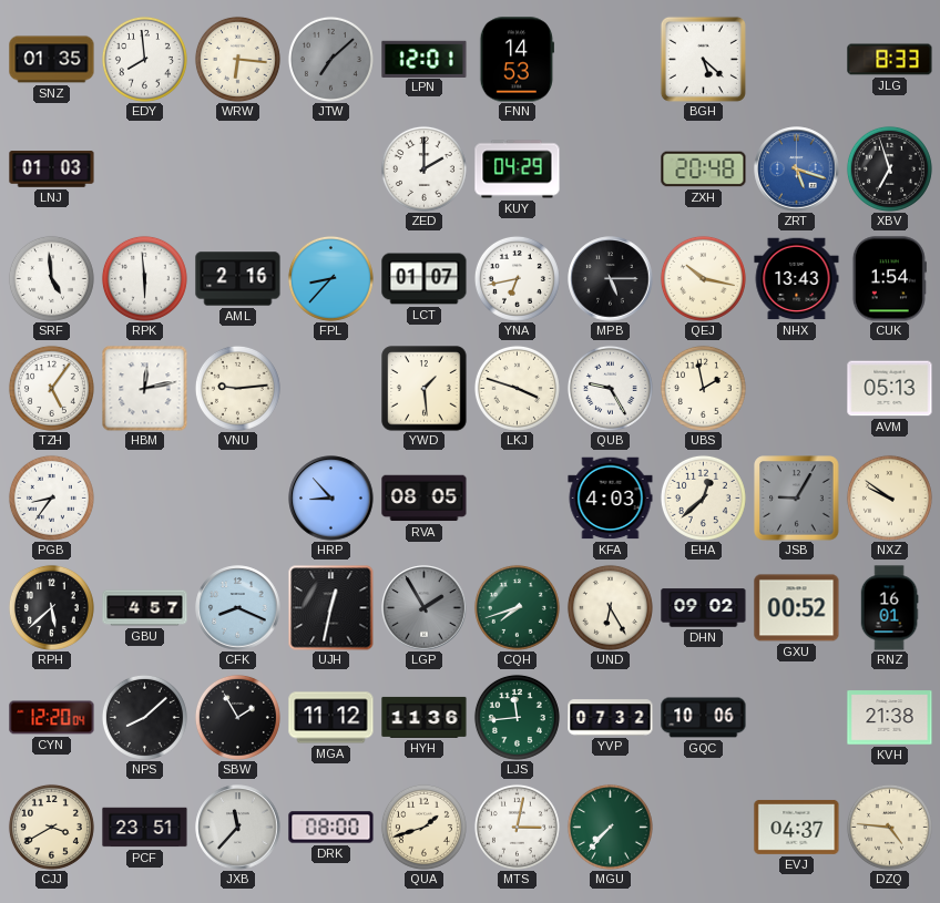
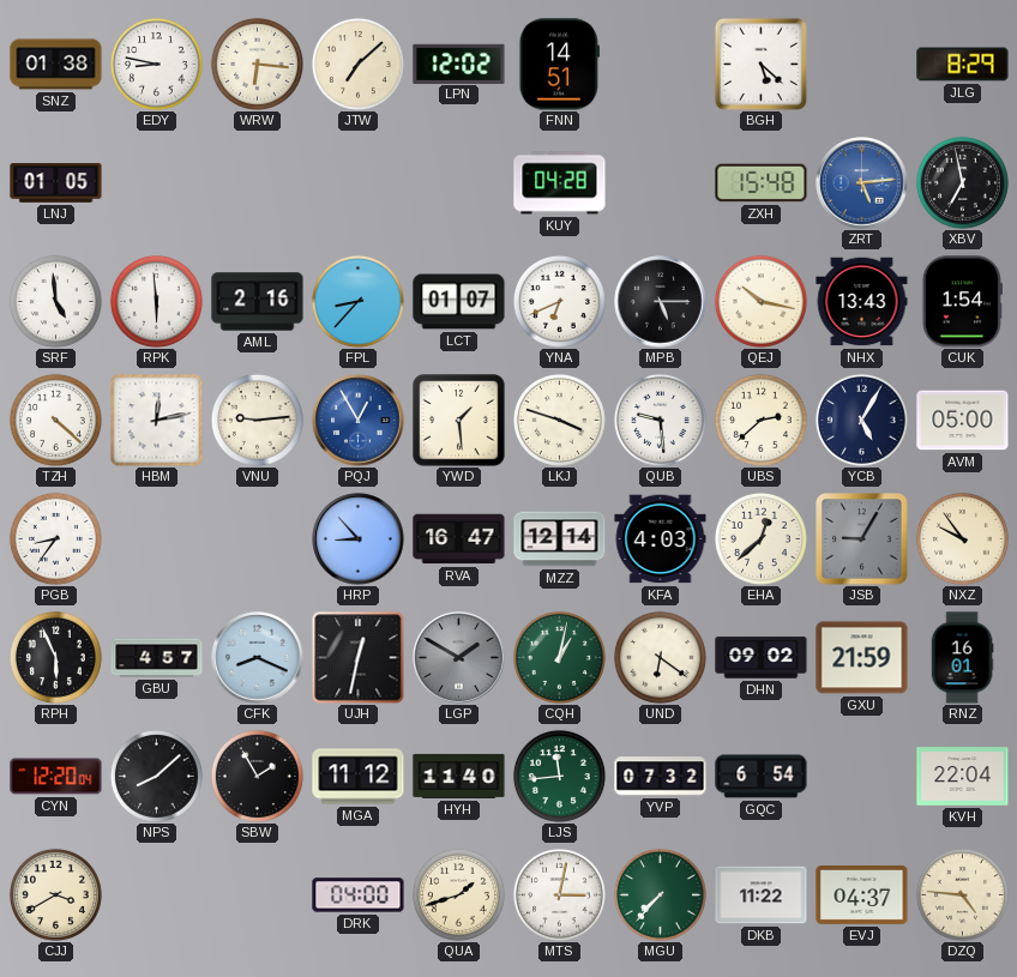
SNZ: 01:35 -> 01:38
EDY: 7:59 -> 8:47
JTW dial: grey -> cream
LPN: 12:01 -> 12:02
FNN: 14:53 -> 14:51
JLG: 8:33 -> 8:29
LNJ: 01:03 -> 01:05
ZED: 2:00 -> none
KUY: 04:29 -> 04:28
ZXH: 20:48 -> 15:48
ZRT: 5:18 -> 5:14
XBV: 6:57 -> 6:58
YNA: 6:43 -> 6:41
TZH: 5:06 -> 4:22
PQJ: none -> 12:55
QUB: 9:25 -> 9:29
UBS: 1:58 -> 2:38
YCB: none -> 5:05
AVM: 05:13 -> 05:00
RVA: 08:05 -> 16:47
MZZ: none -> 12:14
NXZ: 9:51 -> 9:54
RPH: 5:38 -> 5:56
LGP: 1:55 -> 1:50
CQH: 7:42 -> 1:02
UND: 6:25 -> 6:21
GXU: 00:52 -> 21:59
HYH: 11:36 -> 11:40
GQC: 10:06 -> 6:54
KVH: 21:38 -> 22:04
PCF: 23:51 -> none
JXB: 11:37 -> none
DRK: 08:00 -> 04:00
DKB: none -> 11:22
